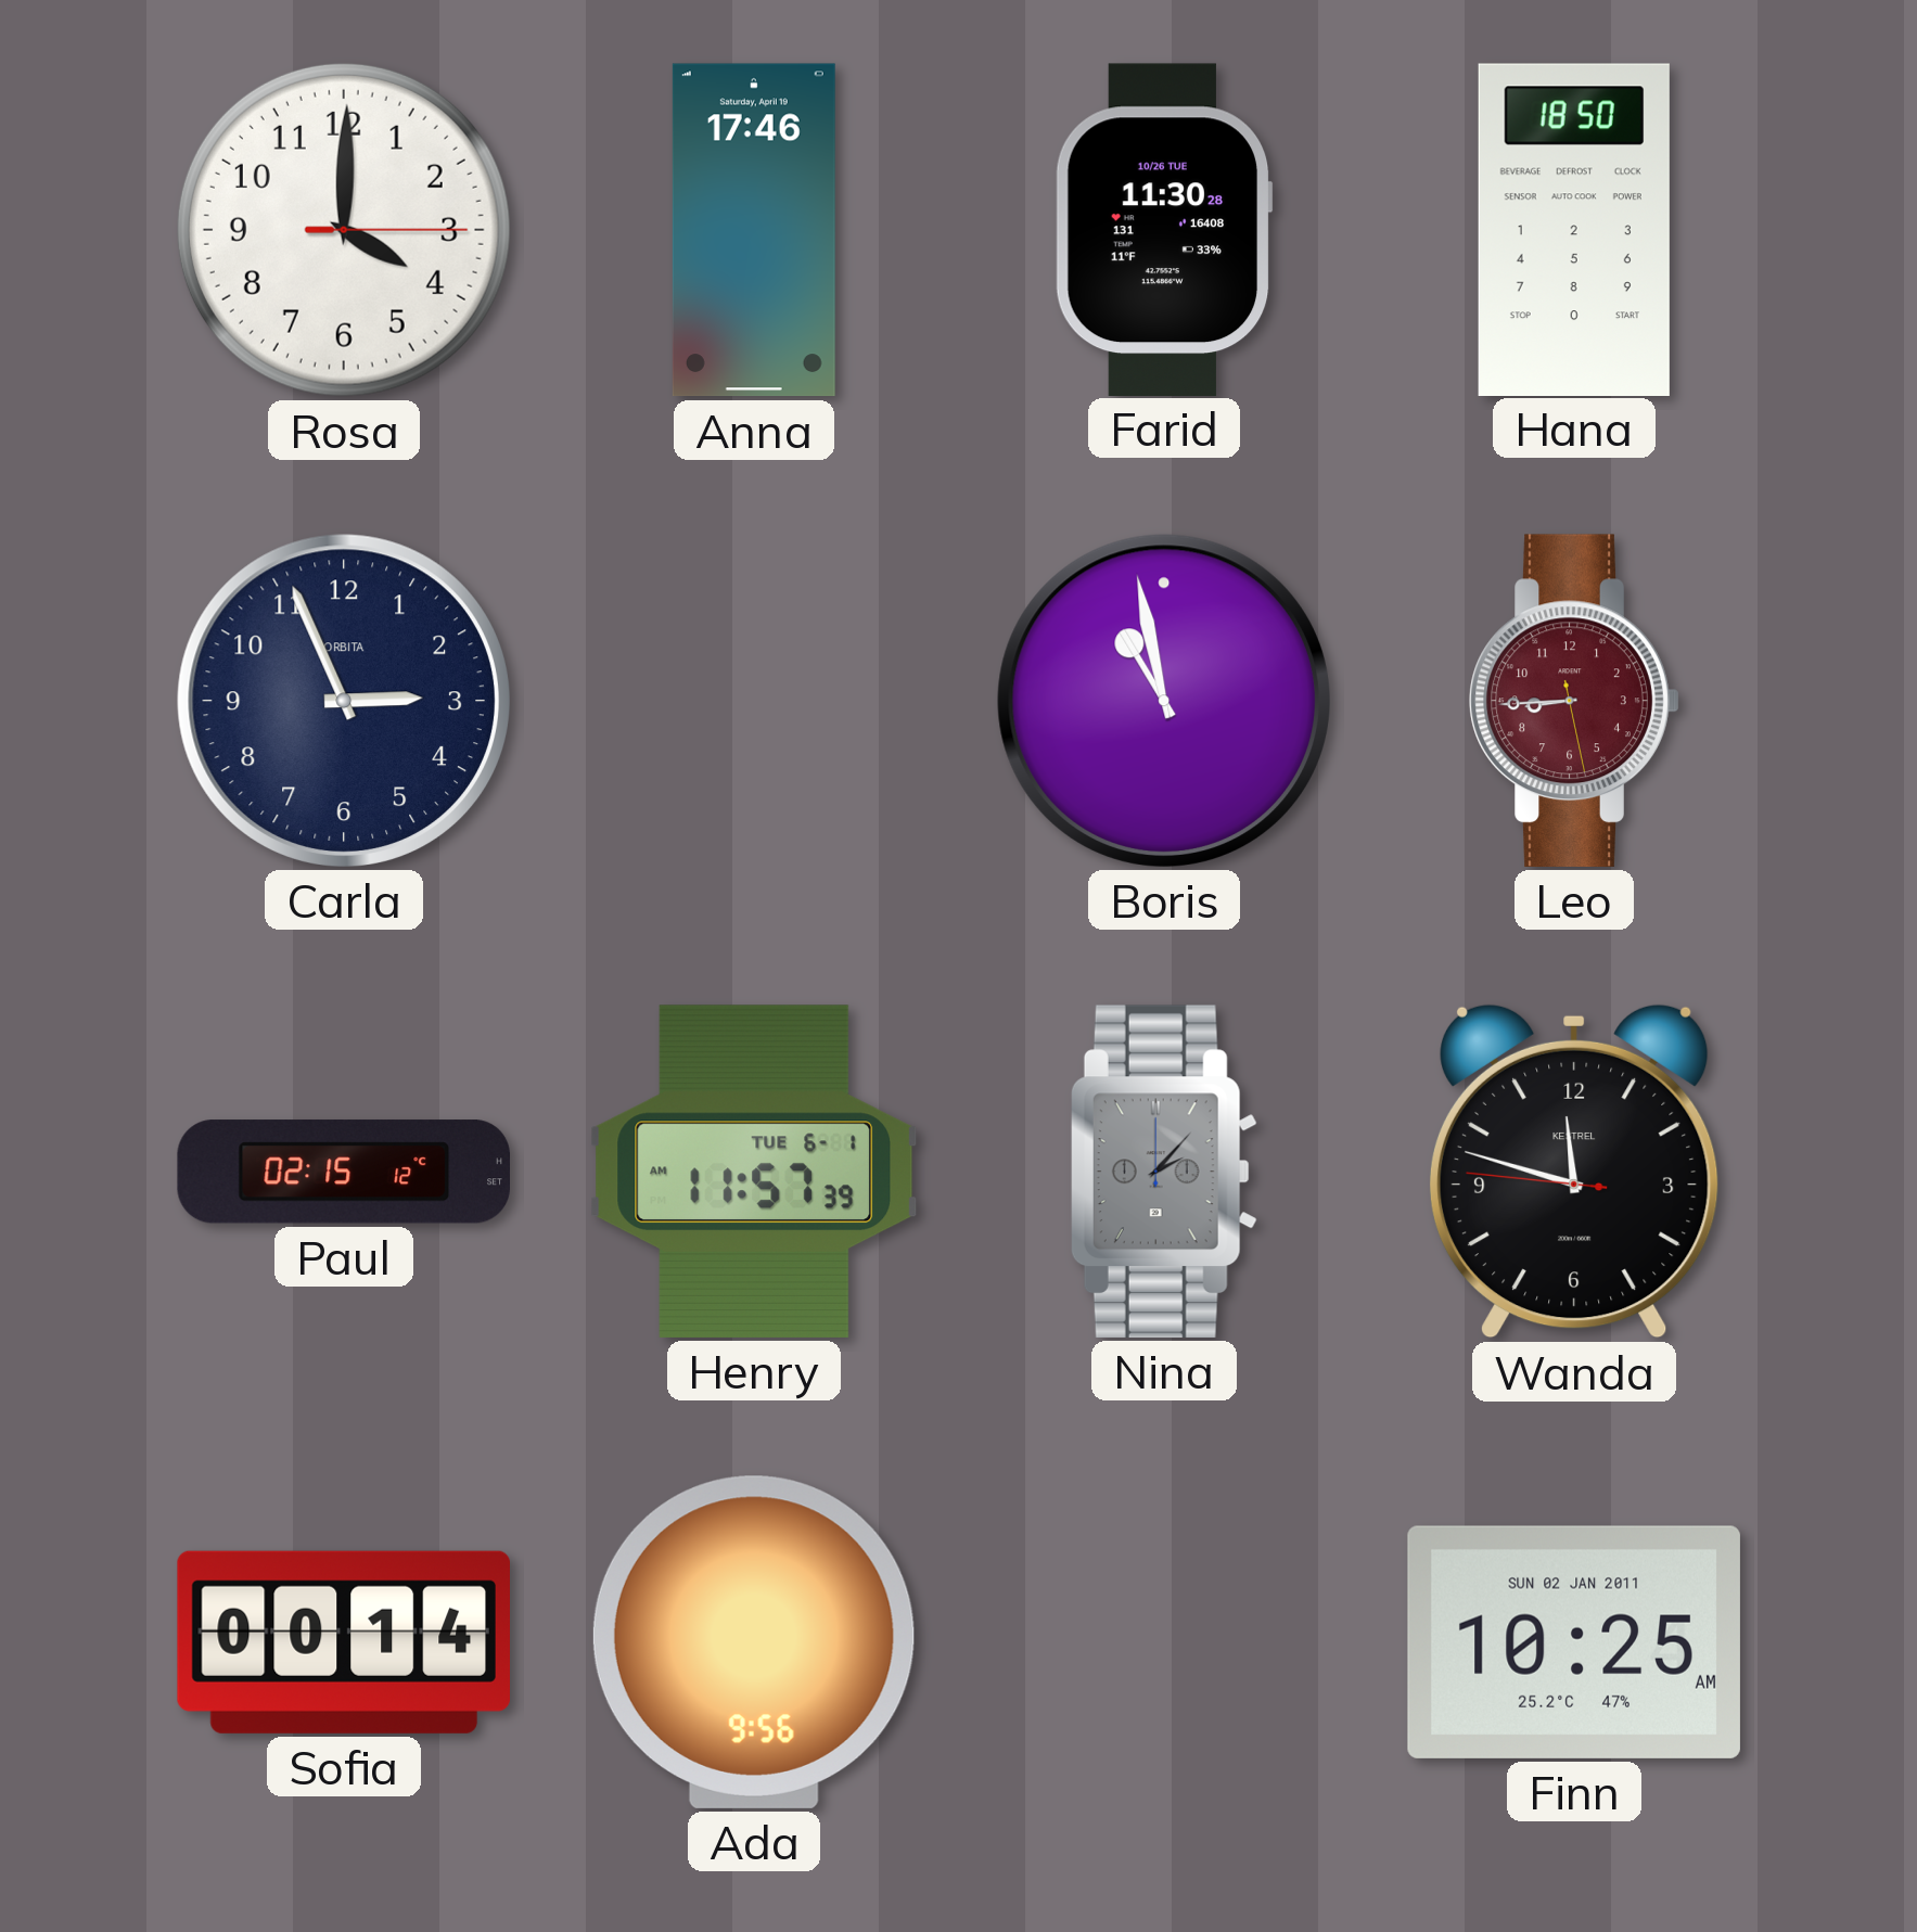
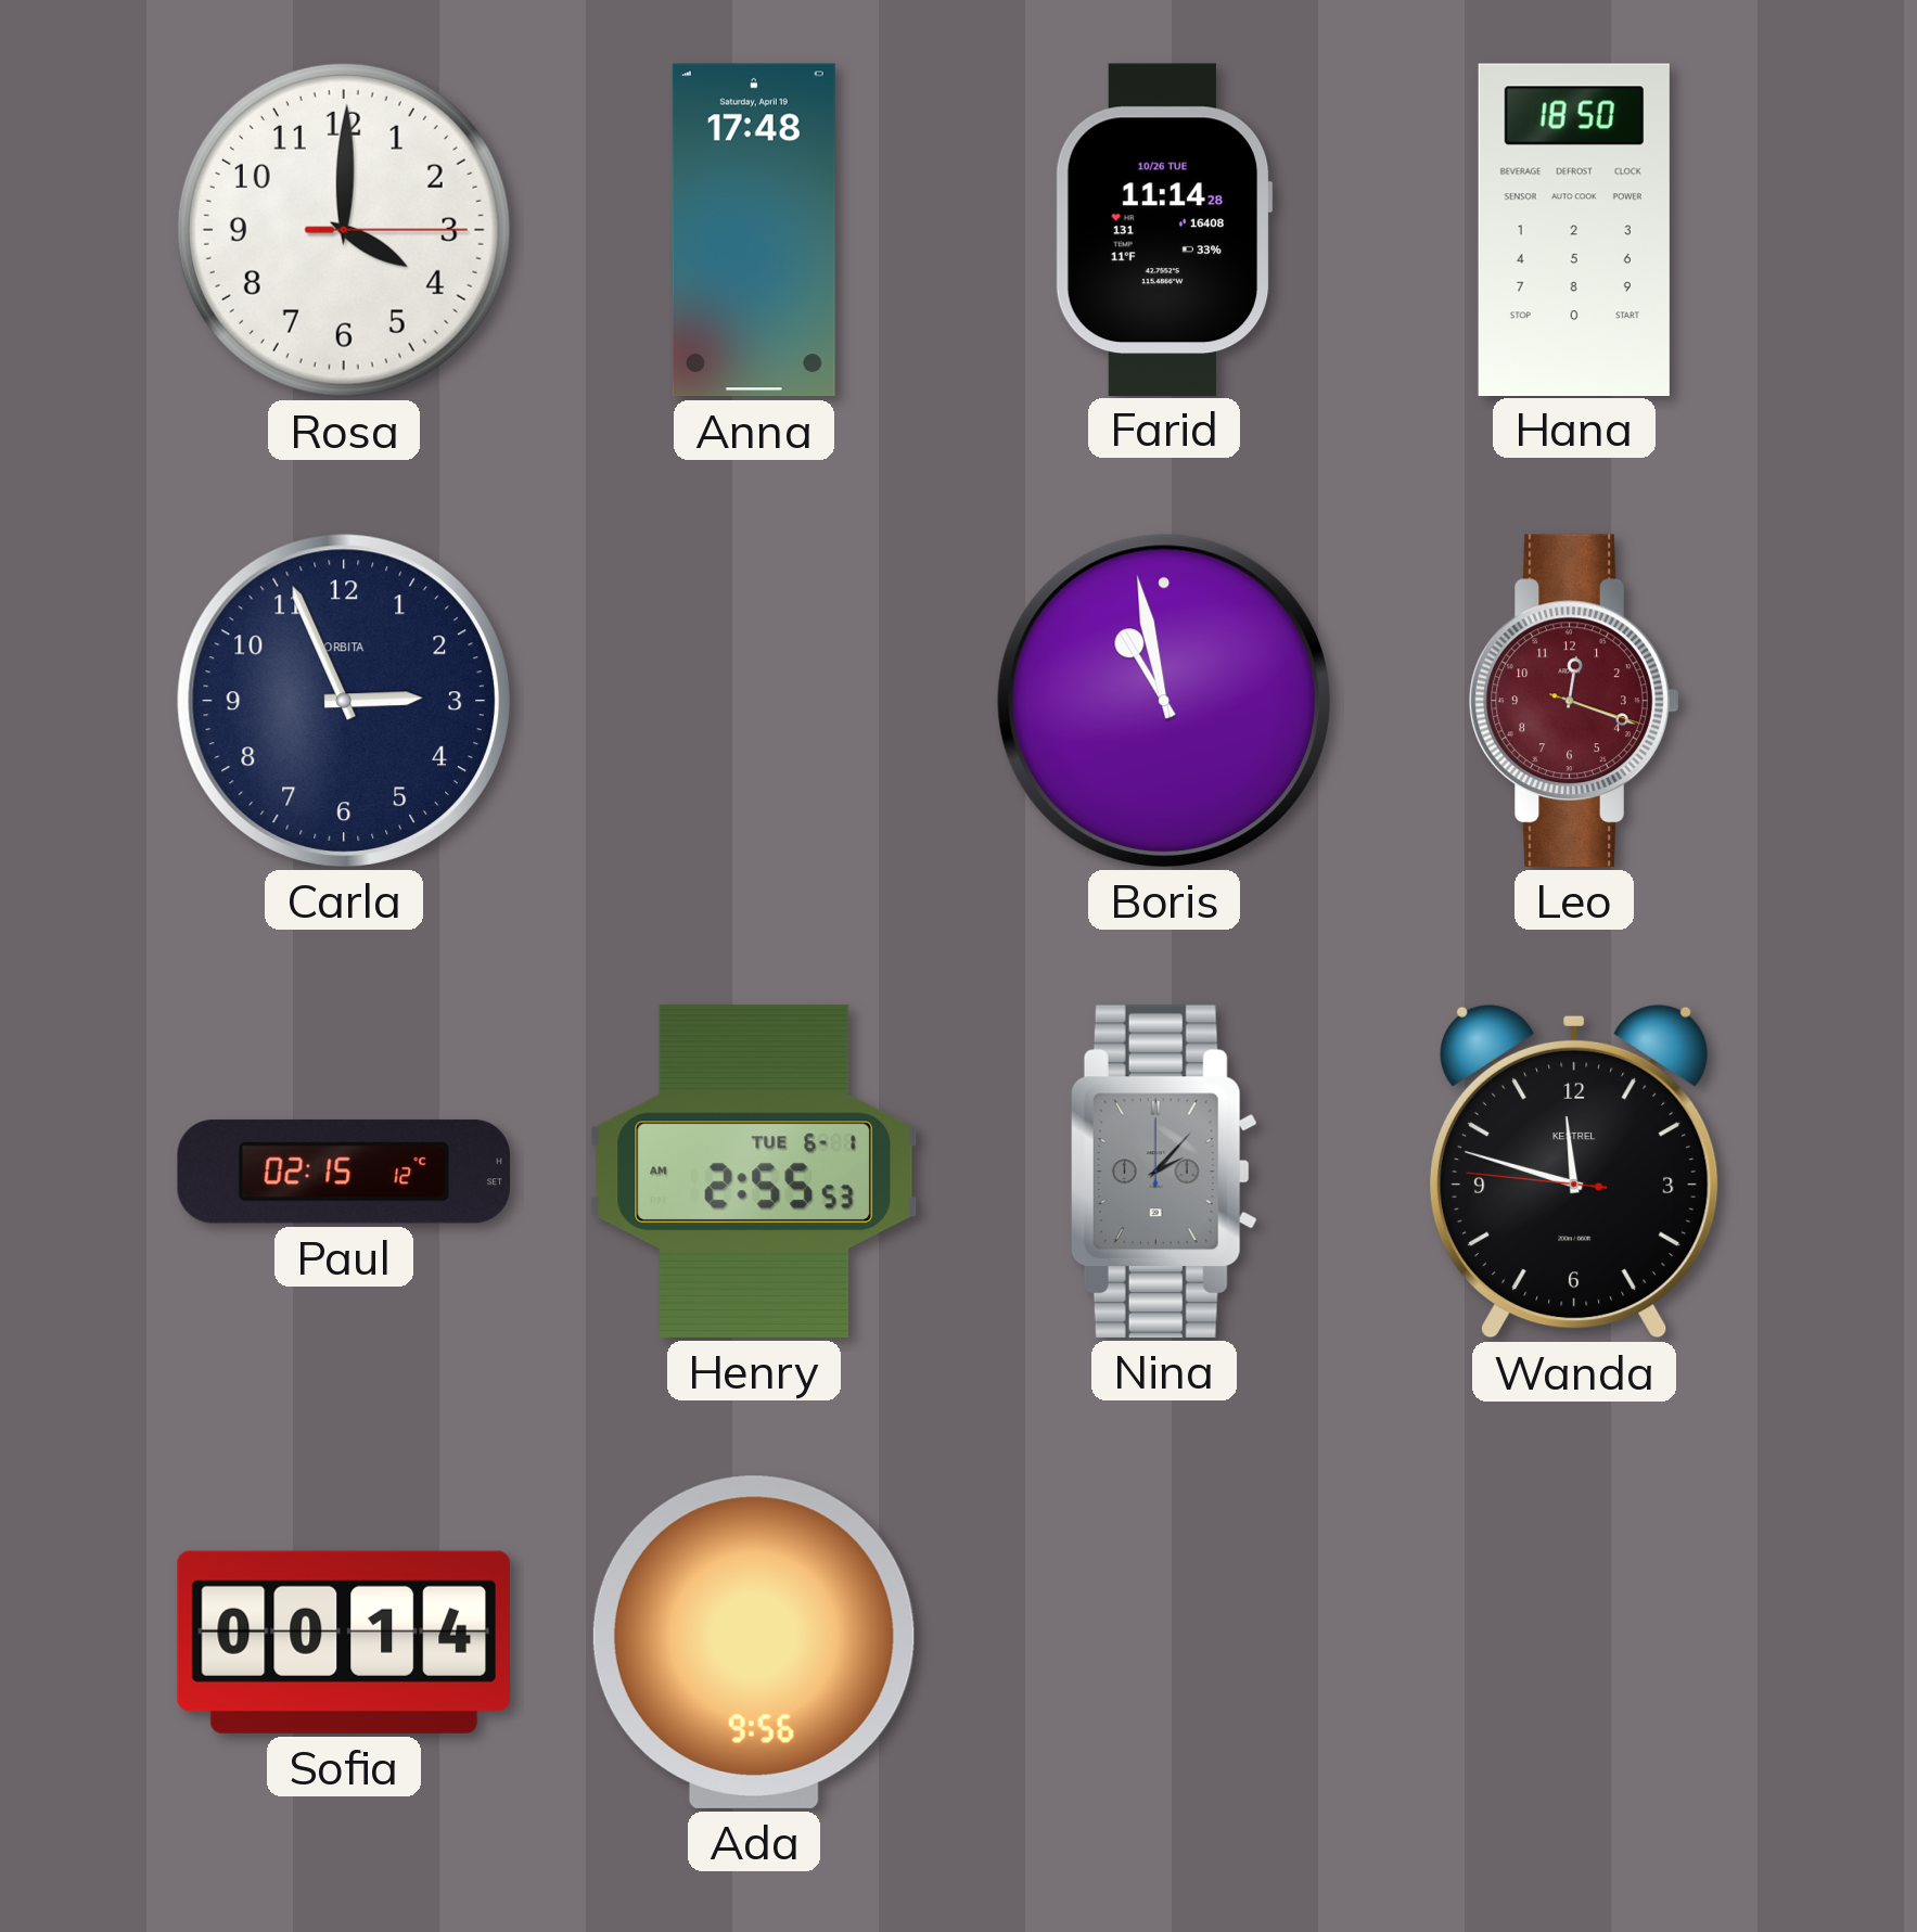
Anna: 17:46 -> 17:48
Farid: 11:30 -> 11:14
Leo: 8:44 -> 12:18
Henry: 11:57 -> 2:55
Finn: 10:25 -> none
